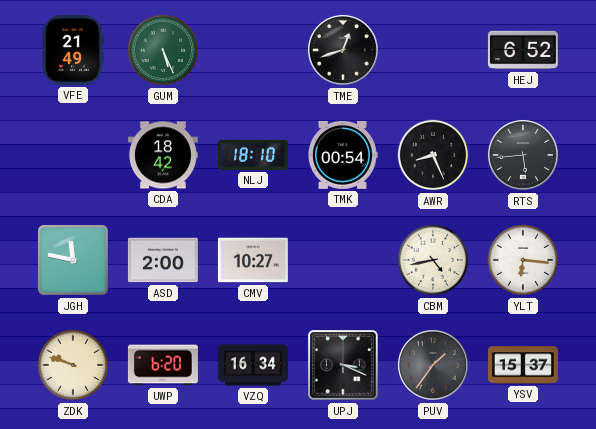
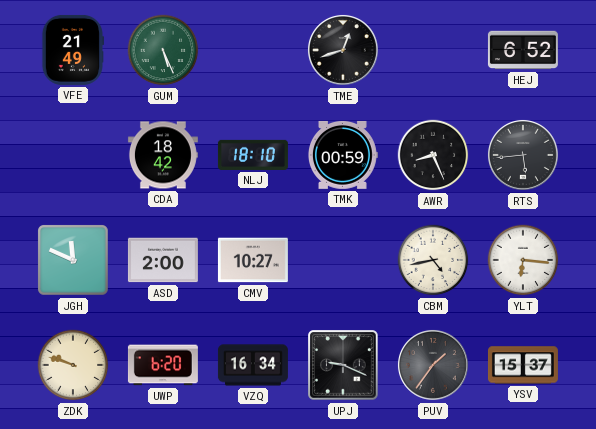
TMK: 00:54 -> 00:59
JGH: 11:47 -> 11:49
UPJ: 3:19 -> 9:19
